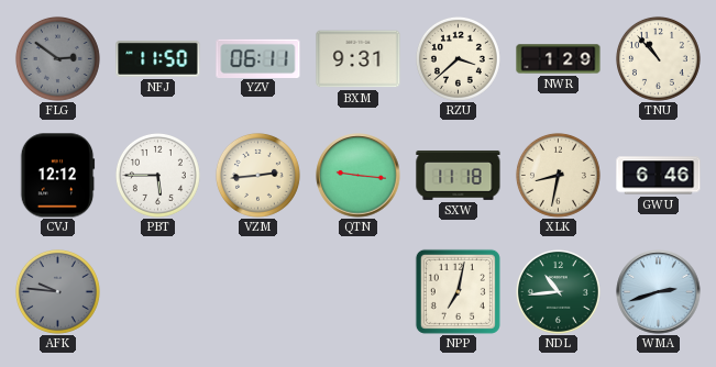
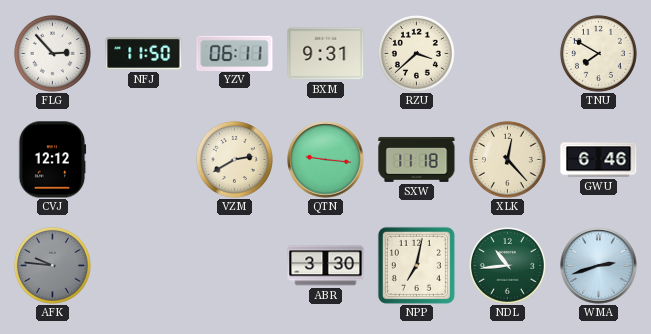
FLG: 2:51 -> 2:53
FLG dial: grey -> white
NWR: 1:29 -> none
TNU: 10:53 -> 7:50
PBT: 5:45 -> none
VZM: 2:44 -> 2:40
XLK: 8:32 -> 12:23
ABR: none -> 3:30
